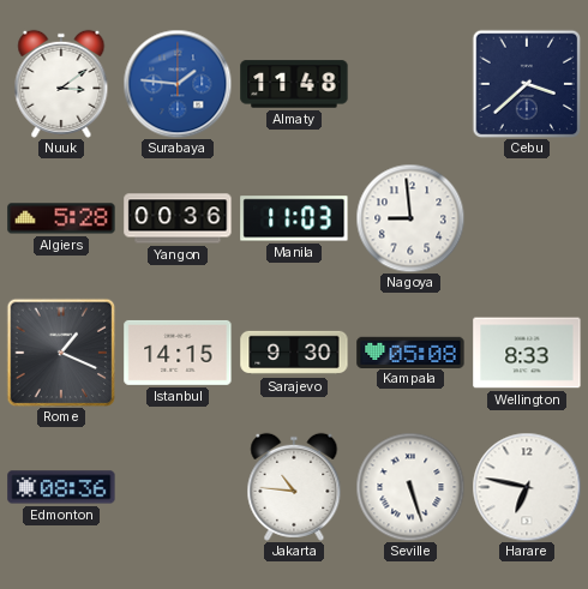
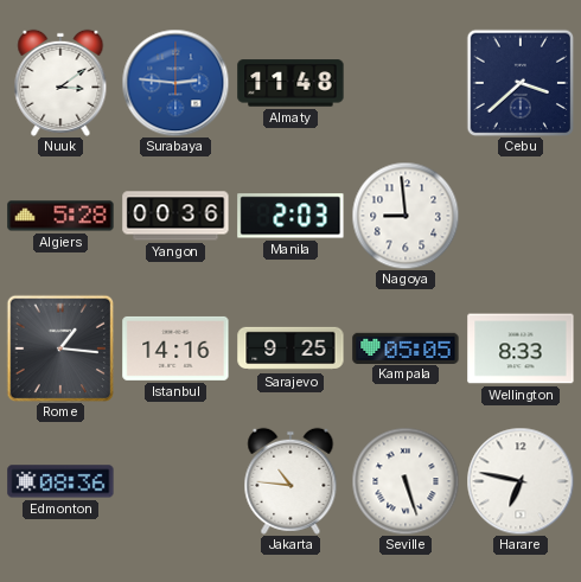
Surabaya: 1:46 -> 2:46
Manila: 11:03 -> 2:03
Rome: 1:19 -> 1:16
Istanbul: 14:15 -> 14:16
Sarajevo: 9:30 -> 9:25
Kampala: 05:08 -> 05:05
